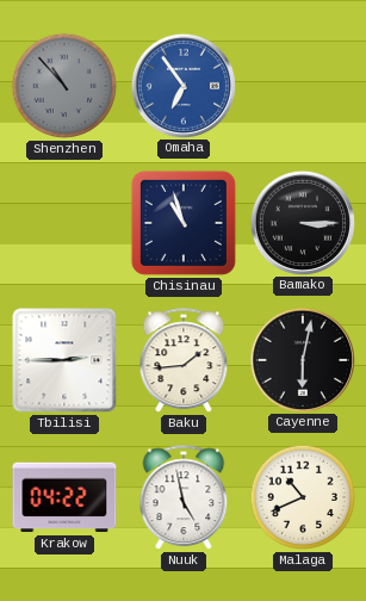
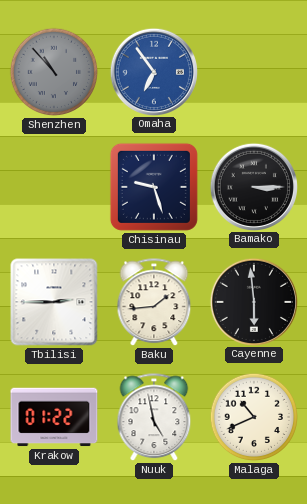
Chisinau: 10:57 -> 9:27
Cayenne: 6:02 -> 5:59
Krakow: 04:22 -> 01:22
